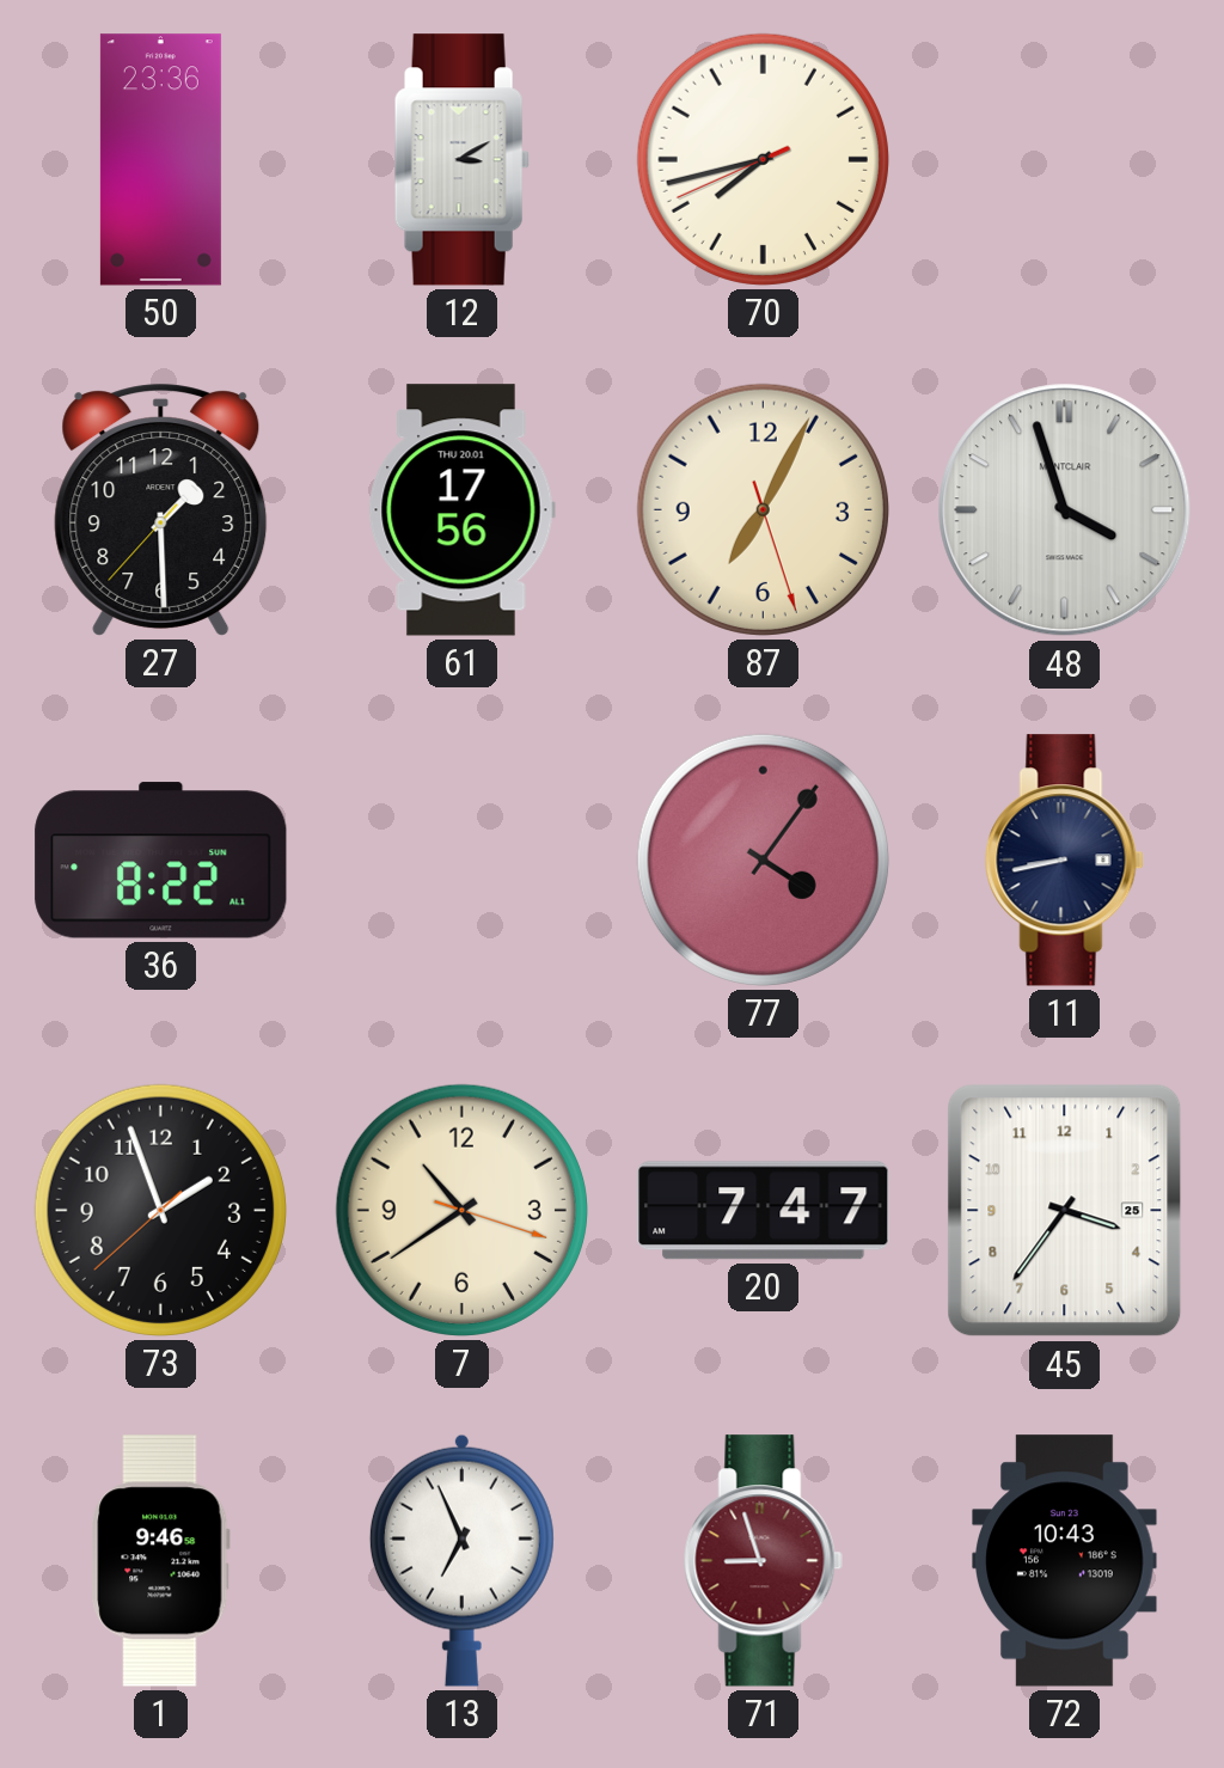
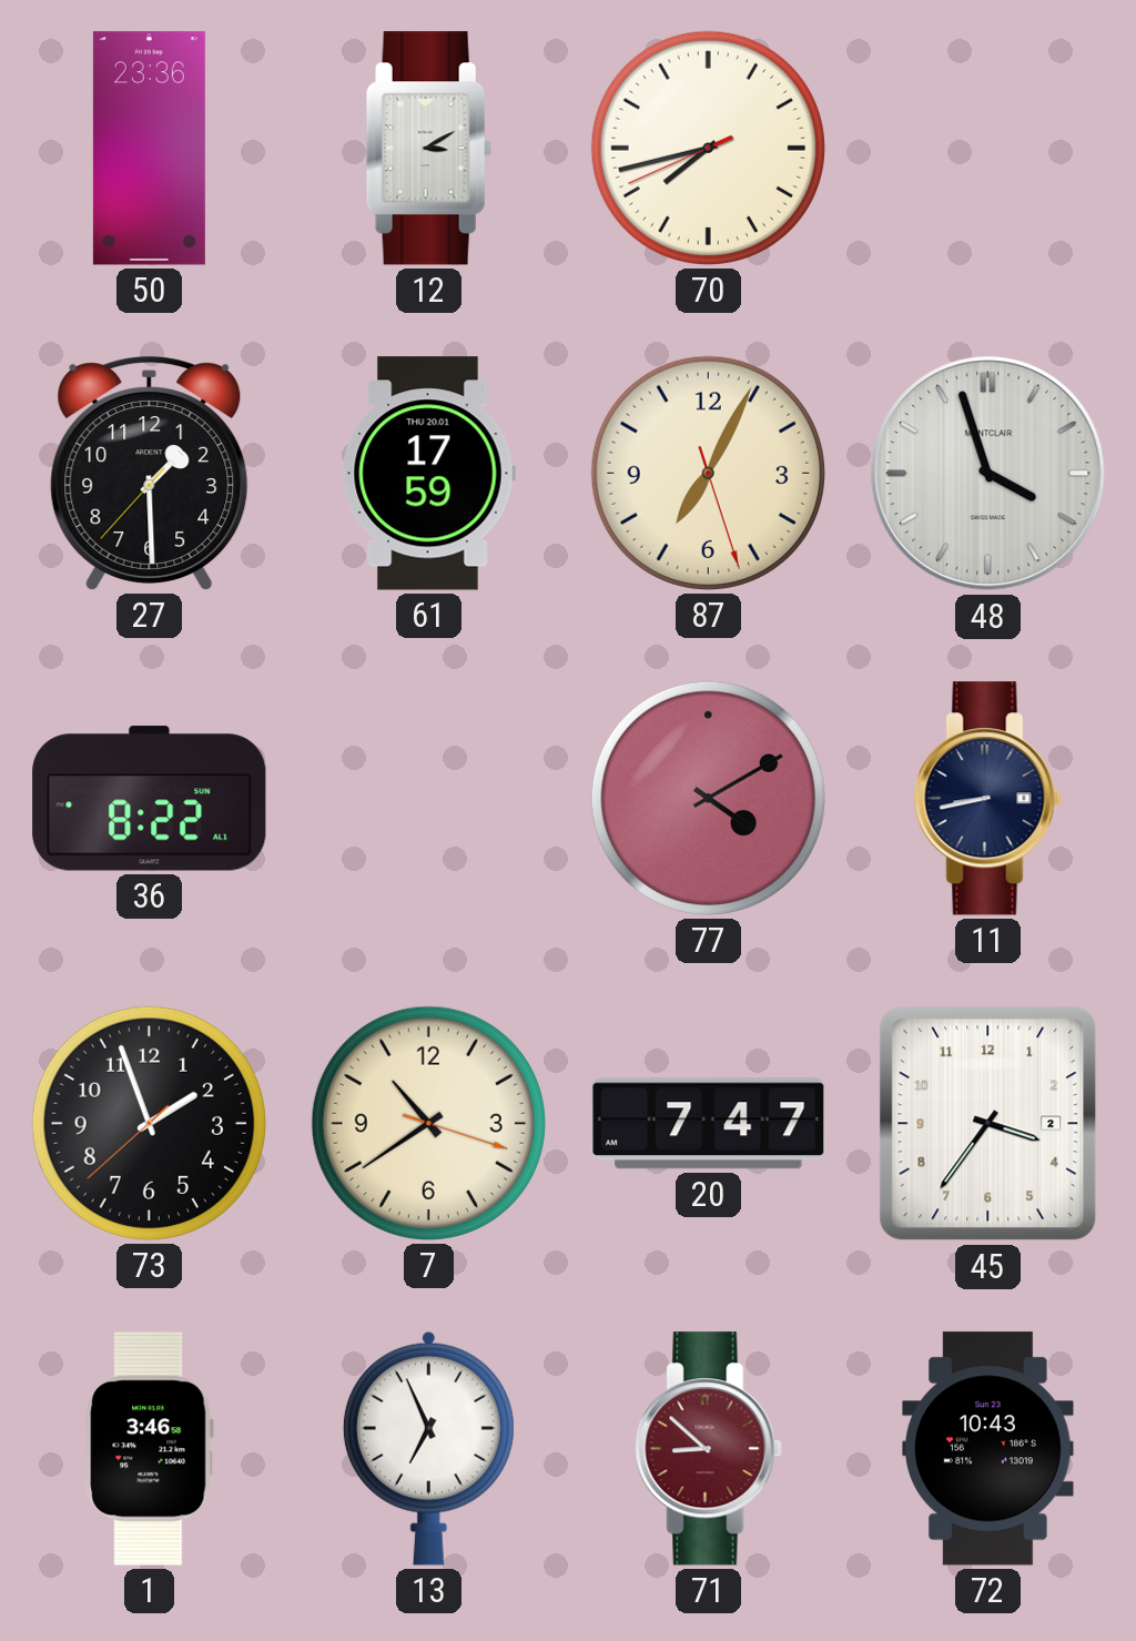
61: 17:56 -> 17:59
77: 4:06 -> 4:10
45 date: 25 -> 2
1: 9:46 -> 3:46
71: 8:57 -> 8:52
